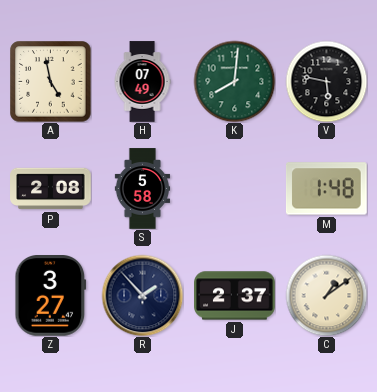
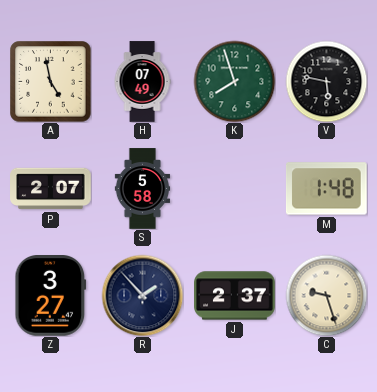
K: 8:01 -> 7:57
P: 2:08 -> 2:07
C: 1:09 -> 9:27
